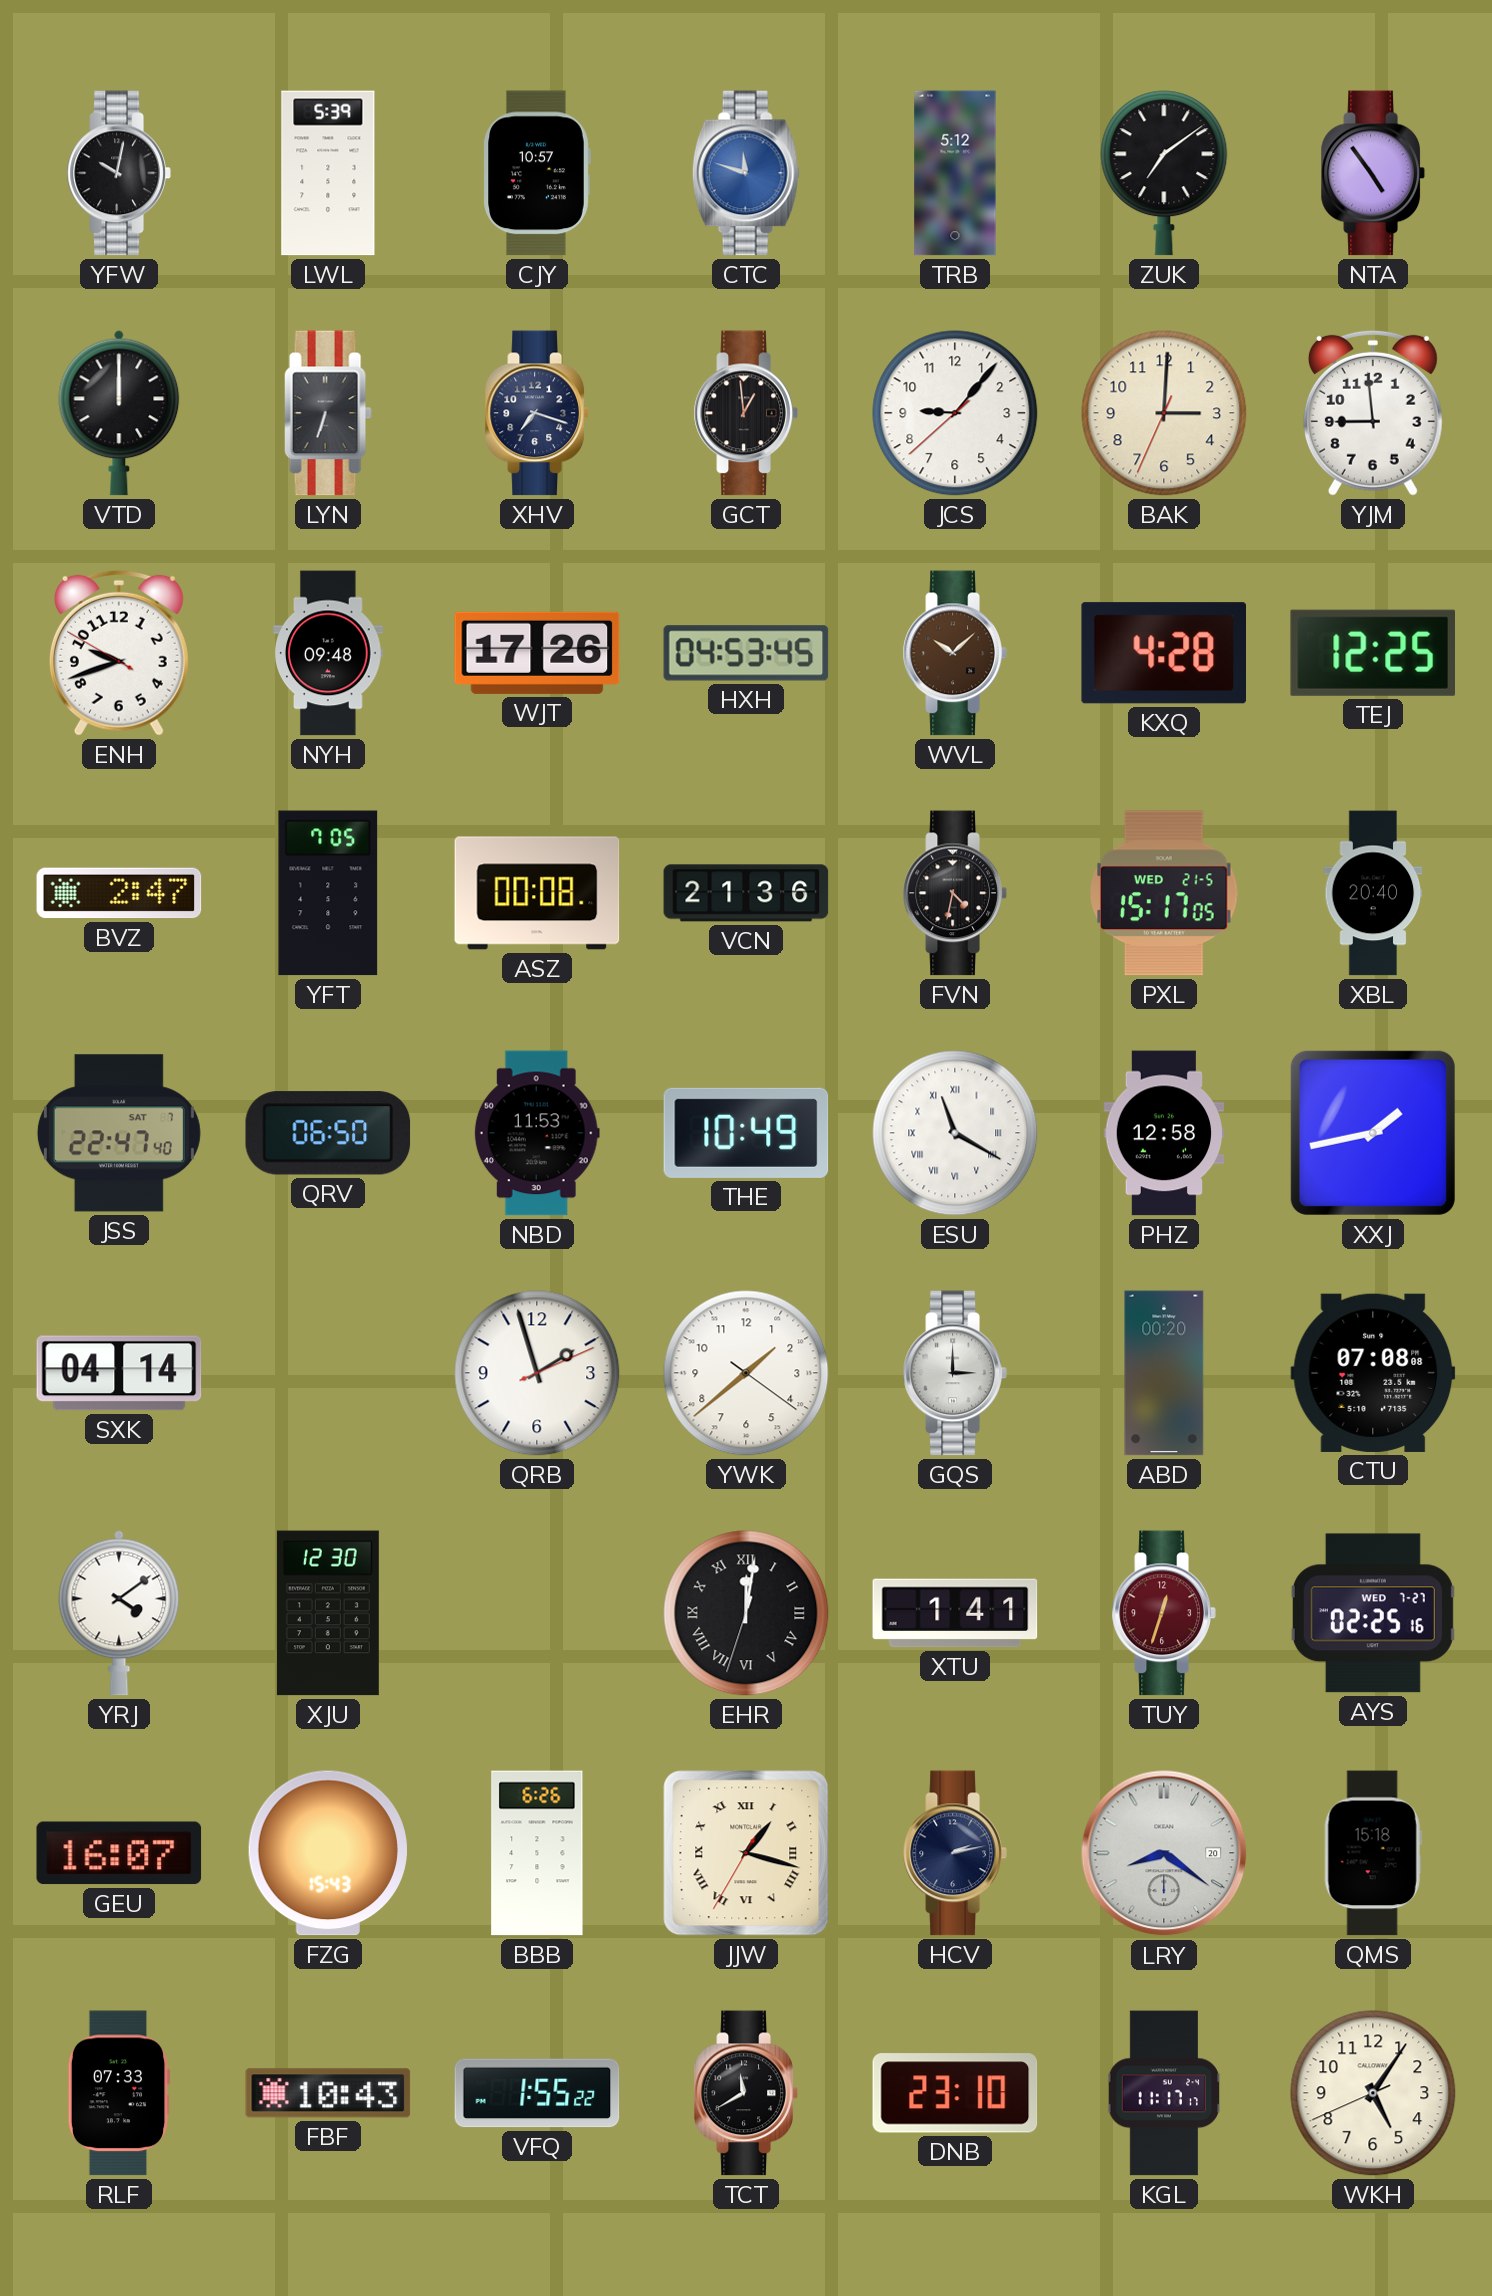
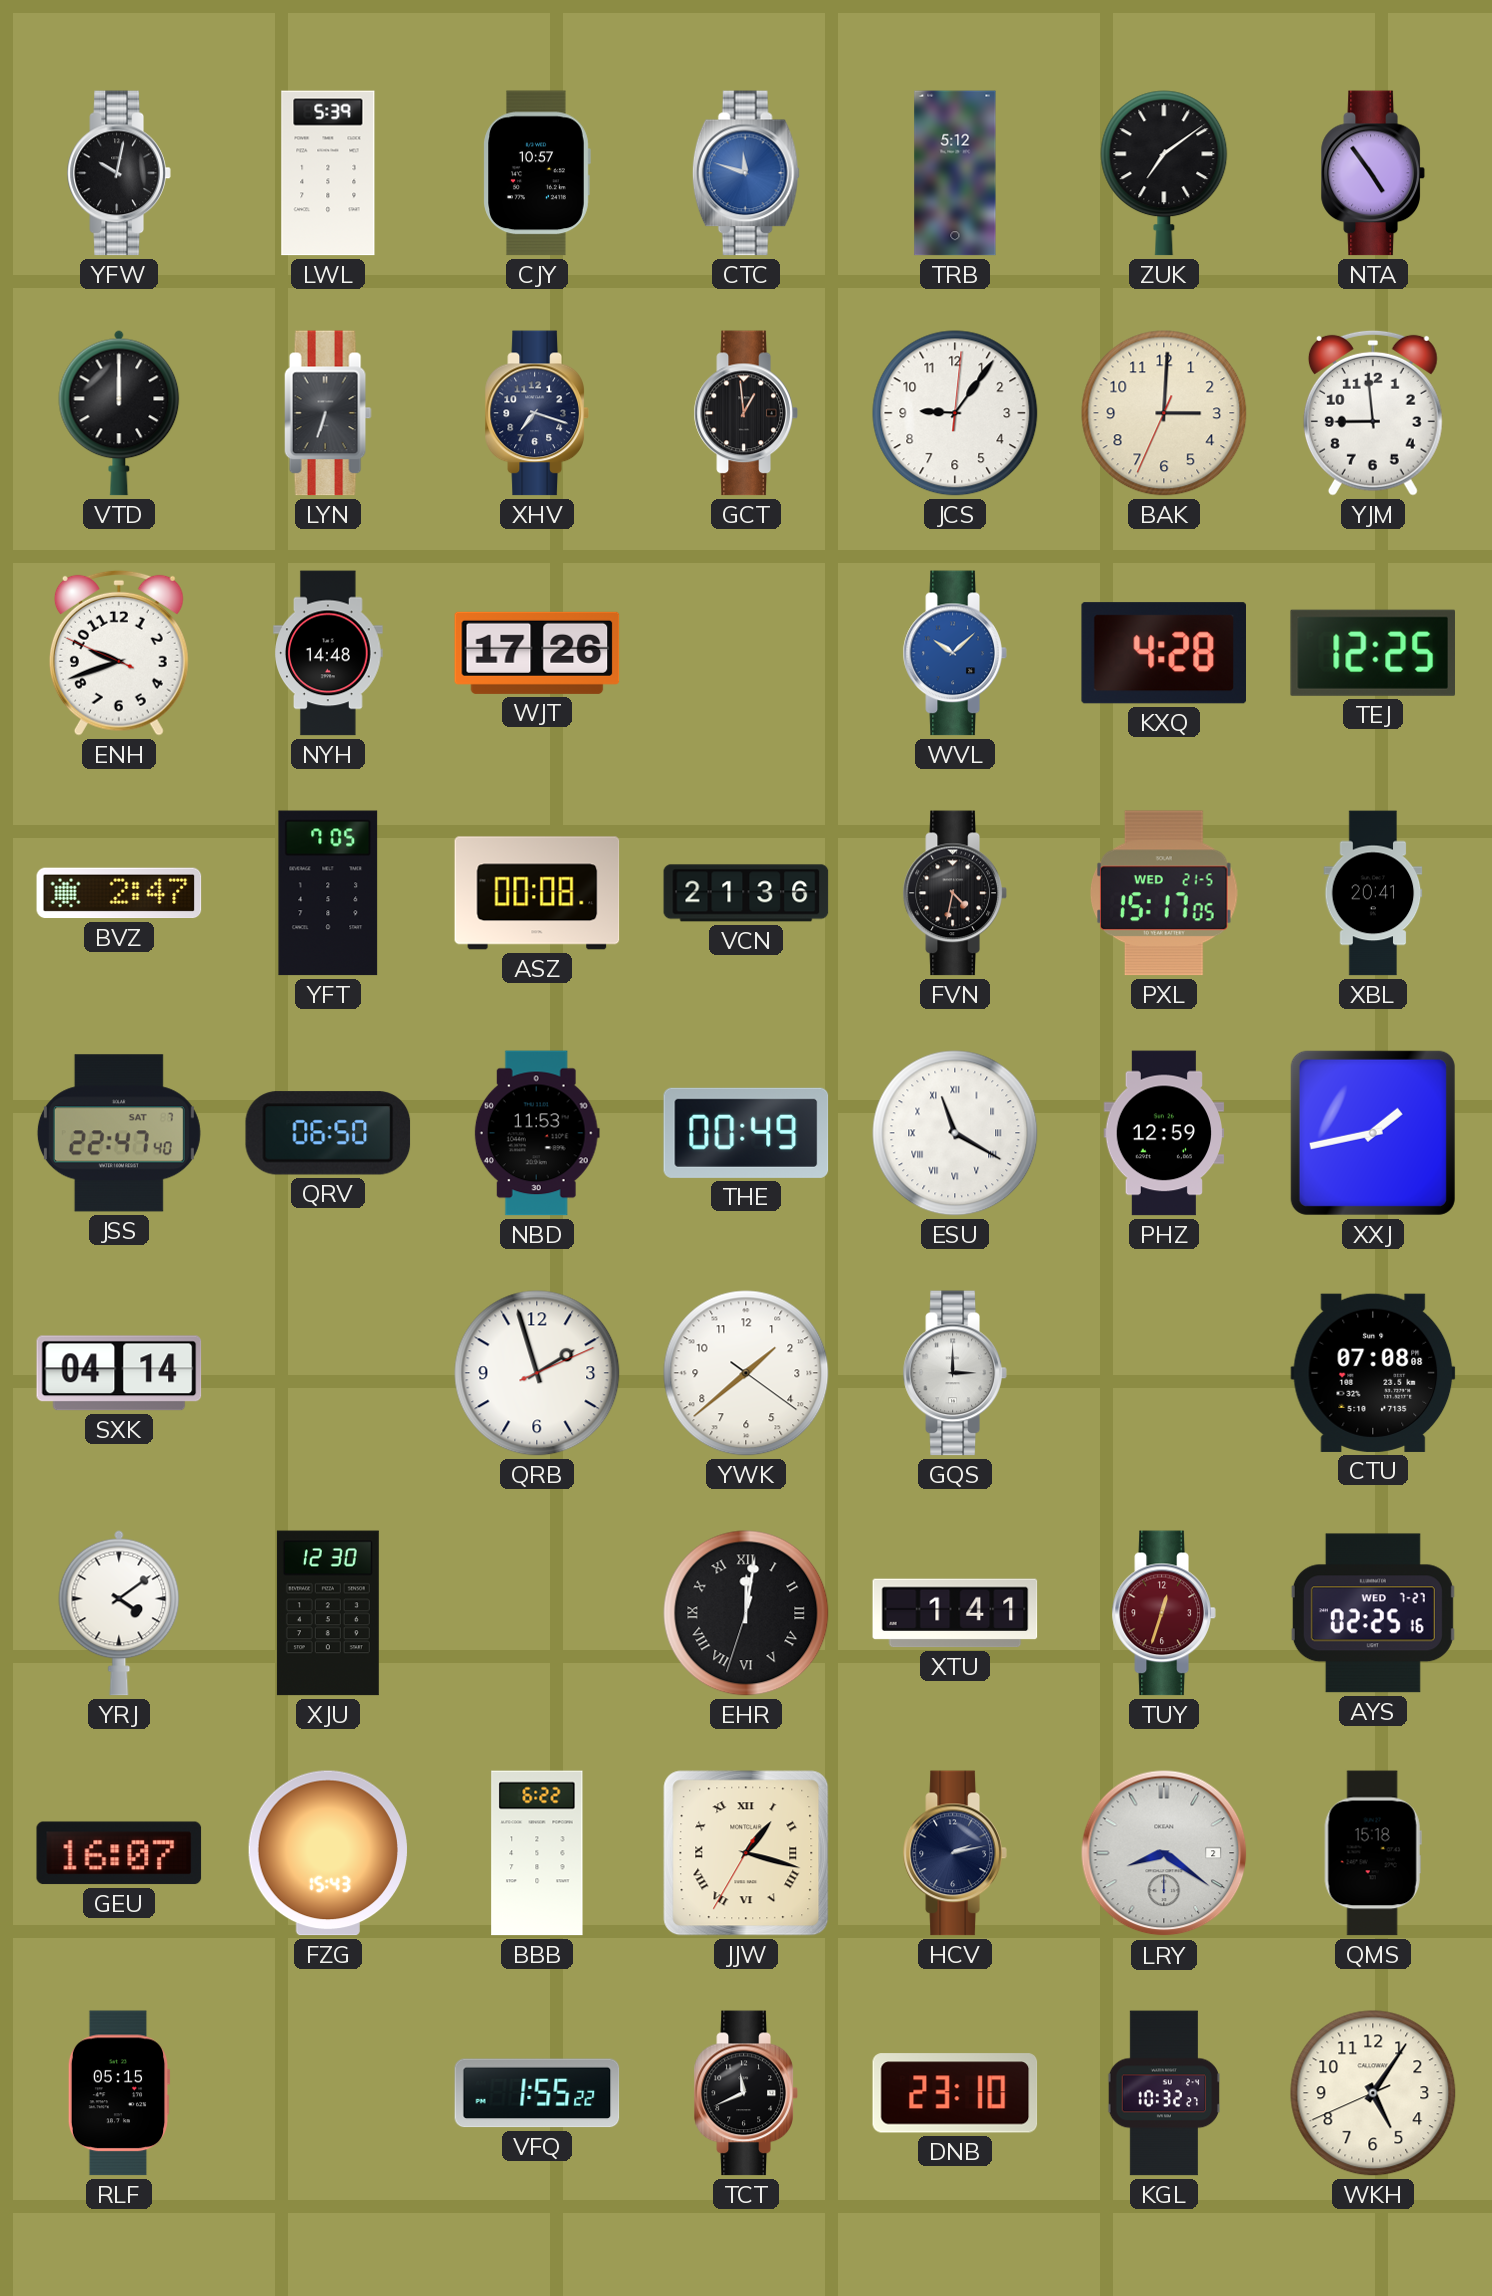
JCS: 9:06:38 -> 9:06:01
ENH: 9:41:50 -> 9:41:49
NYH: 09:48 -> 14:48
HXH: 04:53 -> none
WVL dial: brown -> blue
XBL: 20:40 -> 20:41
THE: 10:49 -> 00:49
PHZ: 12:58 -> 12:59
ABD: 00:20 -> none
BBB: 6:26 -> 6:22
LRY date: 20 -> 2
RLF: 07:33 -> 05:15
FBF: 10:43 -> none
TCT: 11:40 -> 11:41
KGL: 11:17 -> 10:32
